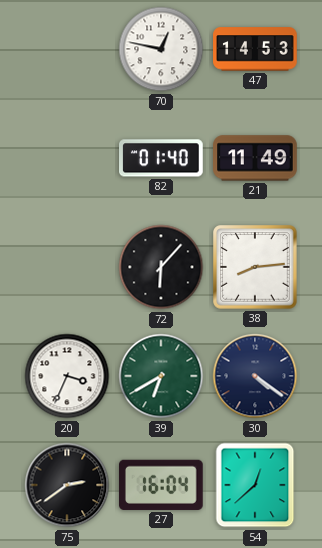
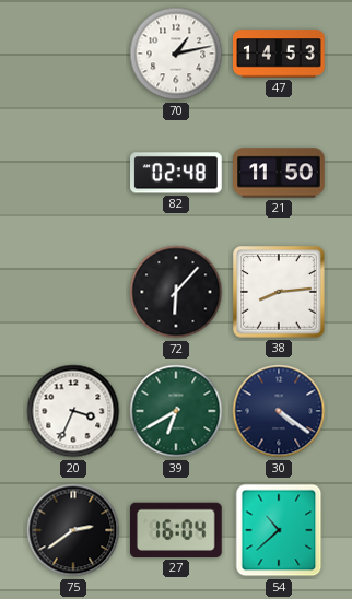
70: 12:47 -> 1:13
82: 01:40 -> 02:48
21: 11:49 -> 11:50
54: 12:38 -> 10:38
